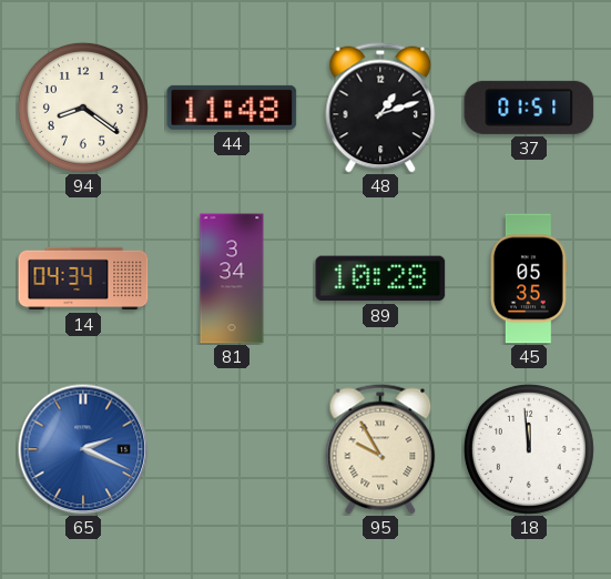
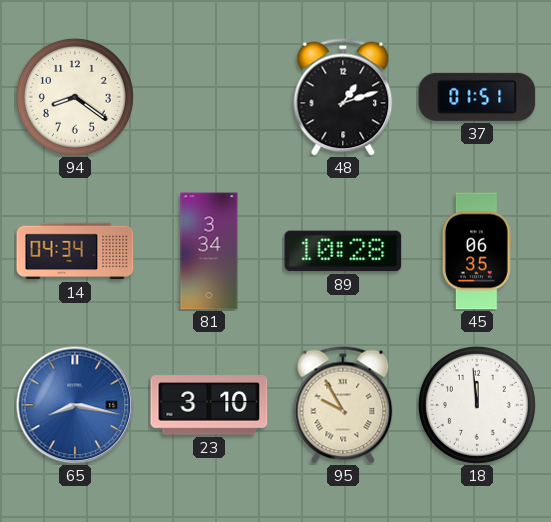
44: 11:48 -> none
45: 05:35 -> 06:35
65: 2:19 -> 8:17
23: none -> 3:10
